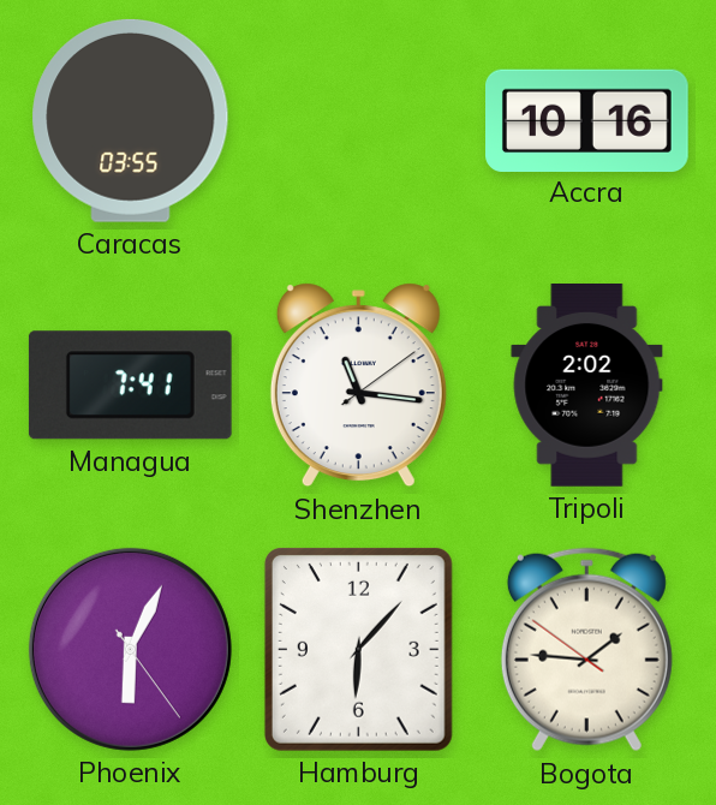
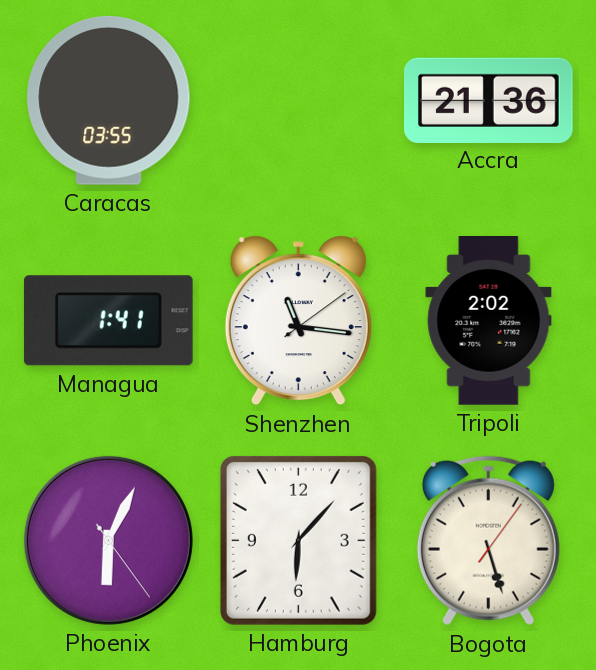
Accra: 10:16 -> 21:36
Managua: 7:41 -> 1:41
Bogota: 1:45 -> 5:27
